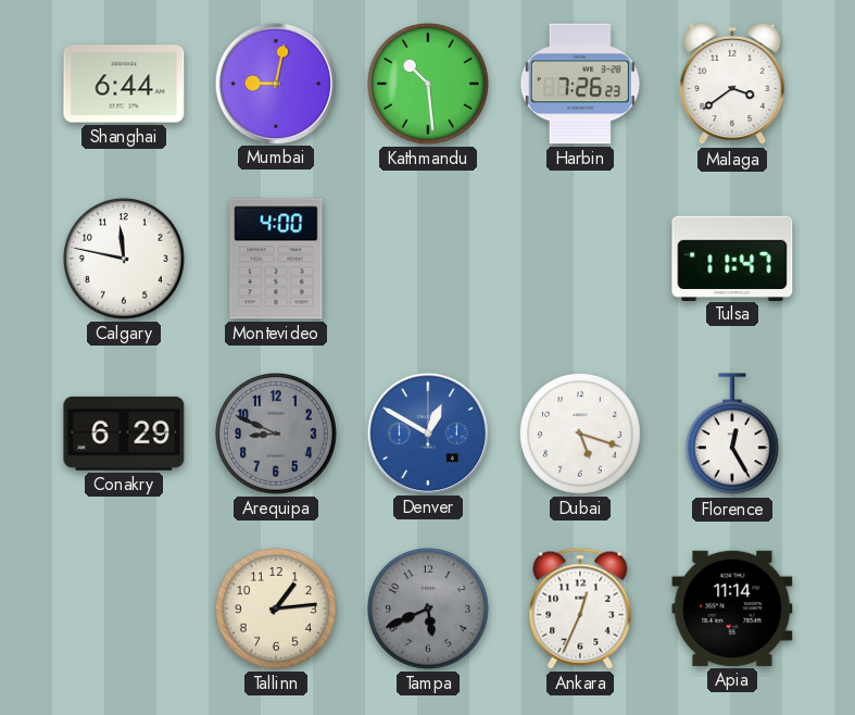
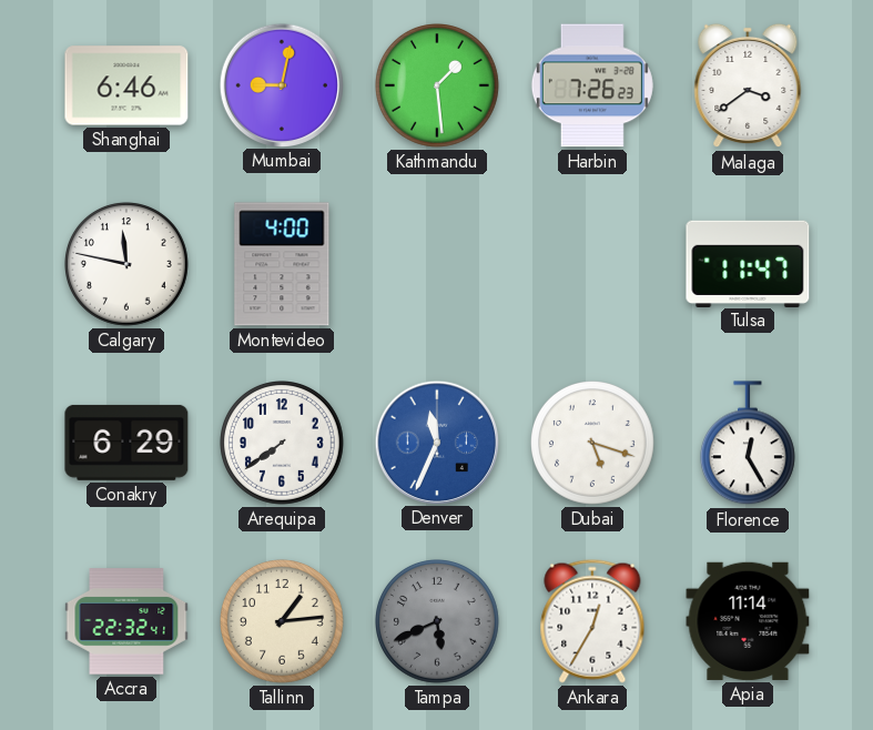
Shanghai: 6:44 -> 6:46
Kathmandu: 10:29 -> 1:29
Arequipa: 8:49 -> 7:39
Arequipa dial: grey -> white
Denver: 12:50 -> 11:34
Accra: none -> 22:32
Ankara: 12:34 -> 12:35
